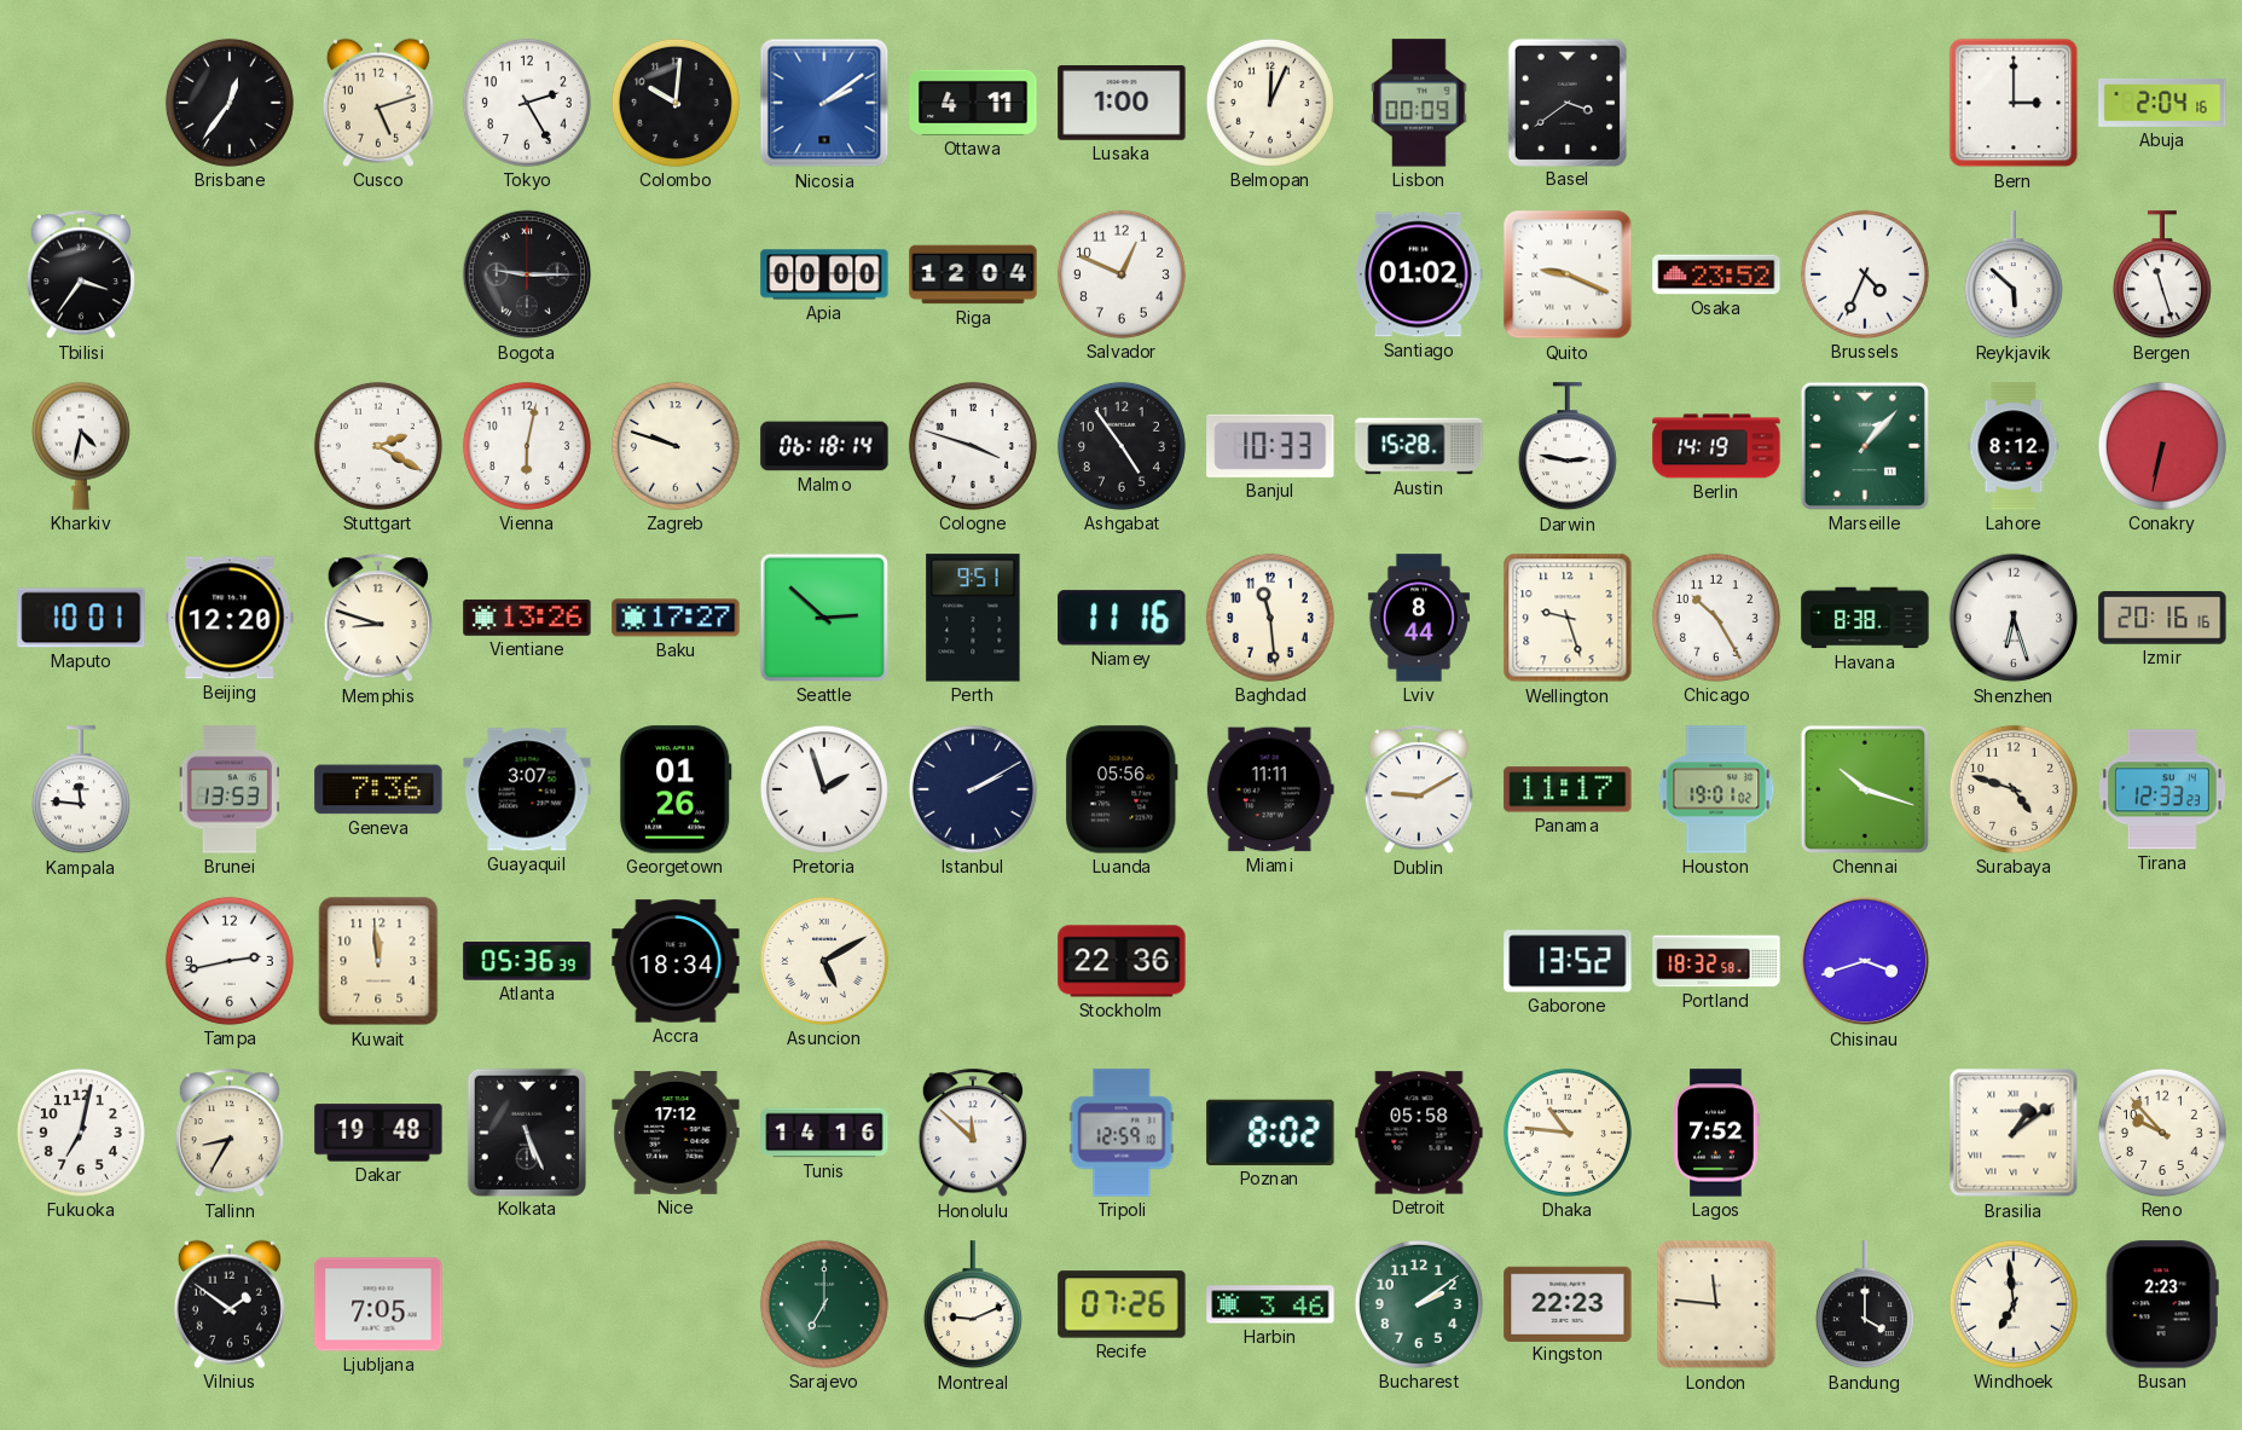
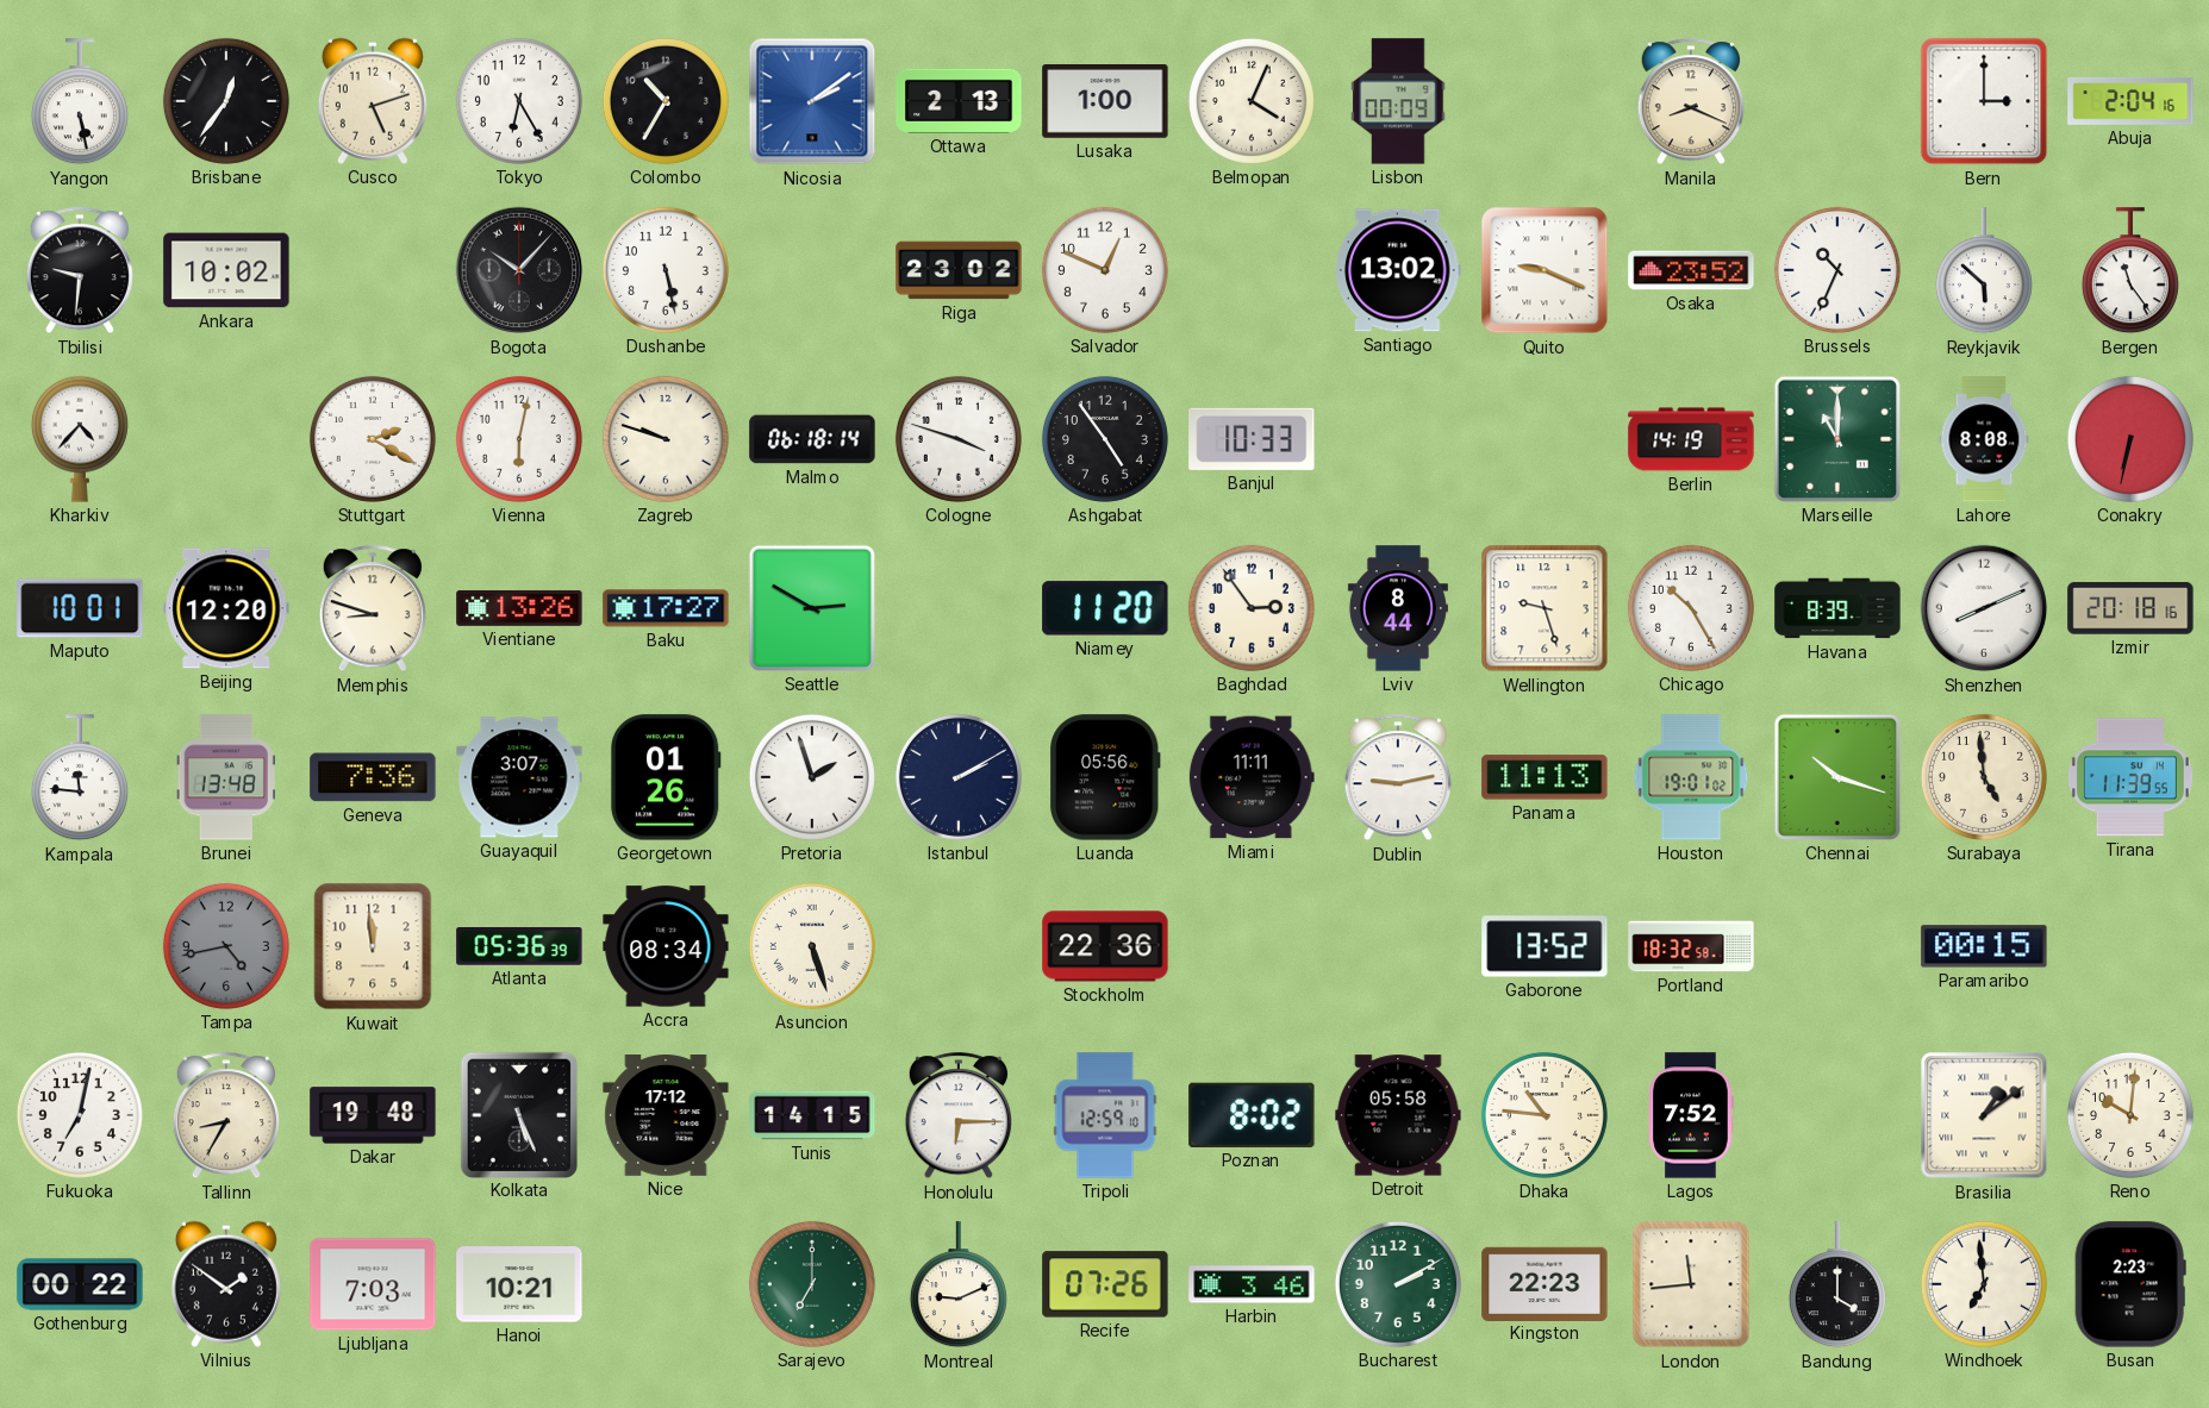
Yangon: none -> 5:28
Tokyo: 2:25 -> 6:25
Colombo: 10:01 -> 10:35
Ottawa: 4:11 -> 2:13
Belmopan: 12:04 -> 4:04
Basel: 3:39 -> none
Manila: none -> 8:19
Tbilisi: 3:36 -> 9:31
Ankara: none -> 10:02
Bogota: 9:15 -> 10:07
Dushanbe: none -> 5:28
Apia: 00:00 -> none
Riga: 12:04 -> 23:02
Santiago: 01:02 -> 13:02
Brussels: 4:34 -> 10:34
Bergen: 11:27 -> 11:24
Kharkiv: 4:32 -> 4:37
Austin: 15:28 -> none
Darwin: 2:47 -> none
Marseille: 1:07 -> 11:00
Lahore: 8:12 -> 8:08
Seattle: 2:52 -> 2:50
Perth: 9:51 -> none
Niamey: 11:16 -> 11:20
Baghdad: 11:29 -> 2:54
Havana: 8:38 -> 8:39
Shenzhen: 6:27 -> 8:11
Izmir: 20:16 -> 20:18
Brunei: 13:53 -> 13:48
Dublin: 9:10 -> 9:13
Panama: 11:17 -> 11:13
Surabaya: 4:48 -> 4:59
Tirana: 12:33 -> 11:39
Tampa: 2:43 -> 4:43
Tampa dial: white -> grey
Accra: 18:34 -> 08:34
Asuncion: 5:10 -> 5:27
Chisinau: 3:42 -> none
Paramaribo: none -> 00:15
Tunis: 14:16 -> 14:15
Honolulu: 11:52 -> 6:15
Reno: 9:53 -> 10:01
Gothenburg: none -> 00:22
Ljubljana: 7:05 -> 7:03
Hanoi: none -> 10:21
Bucharest: 2:09 -> 2:10
London: 11:46 -> 11:44
